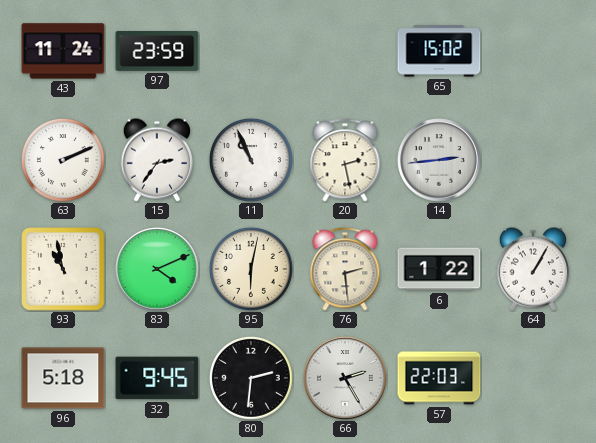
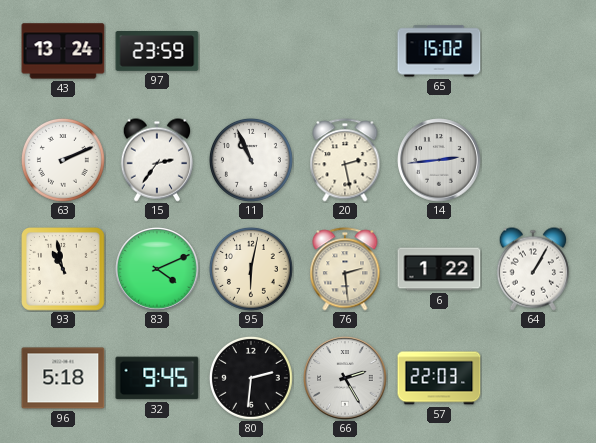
43: 11:24 -> 13:24
